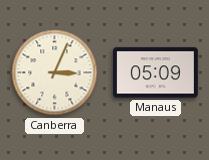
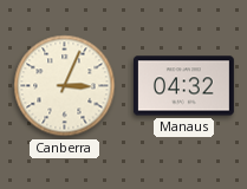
Manaus: 05:09 -> 04:32
